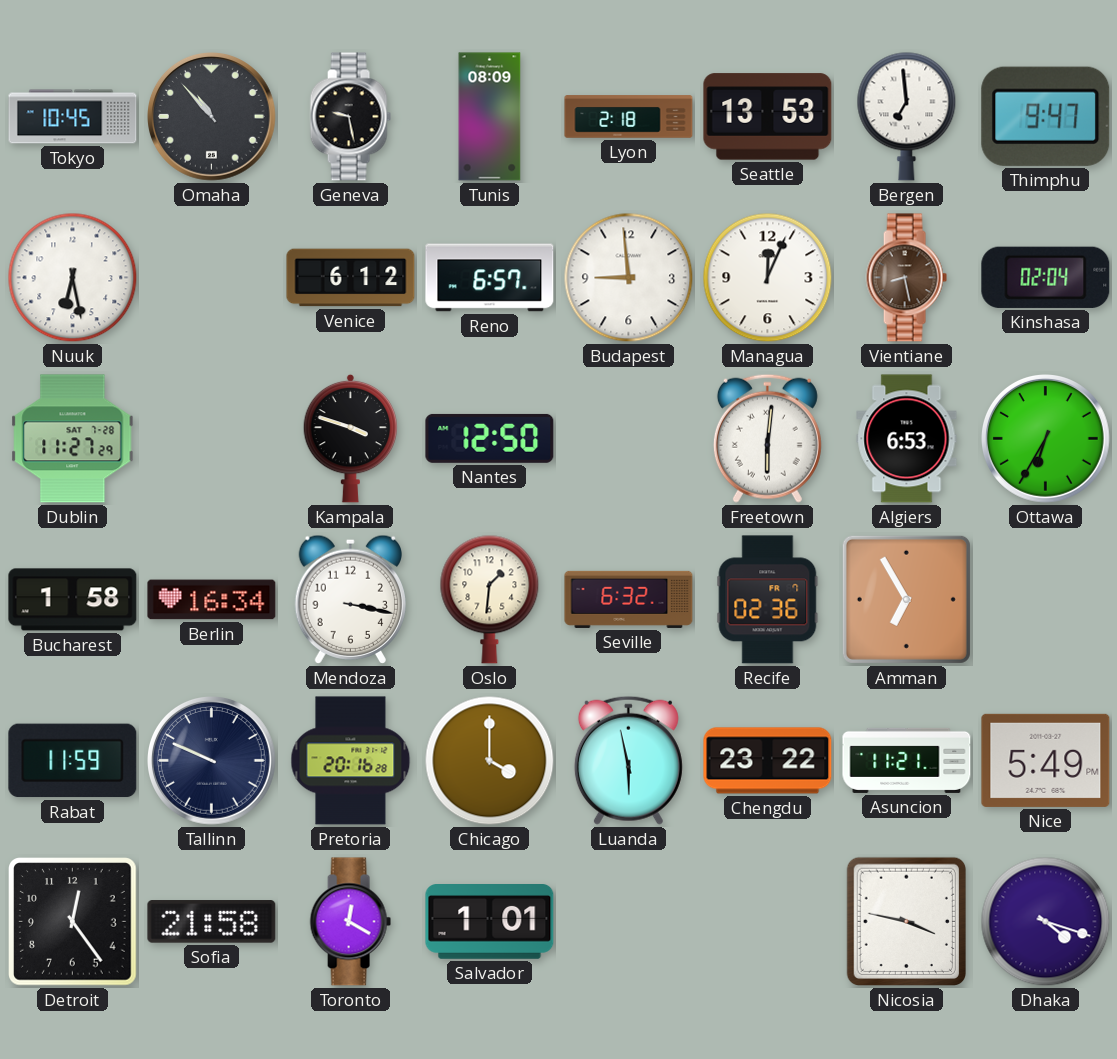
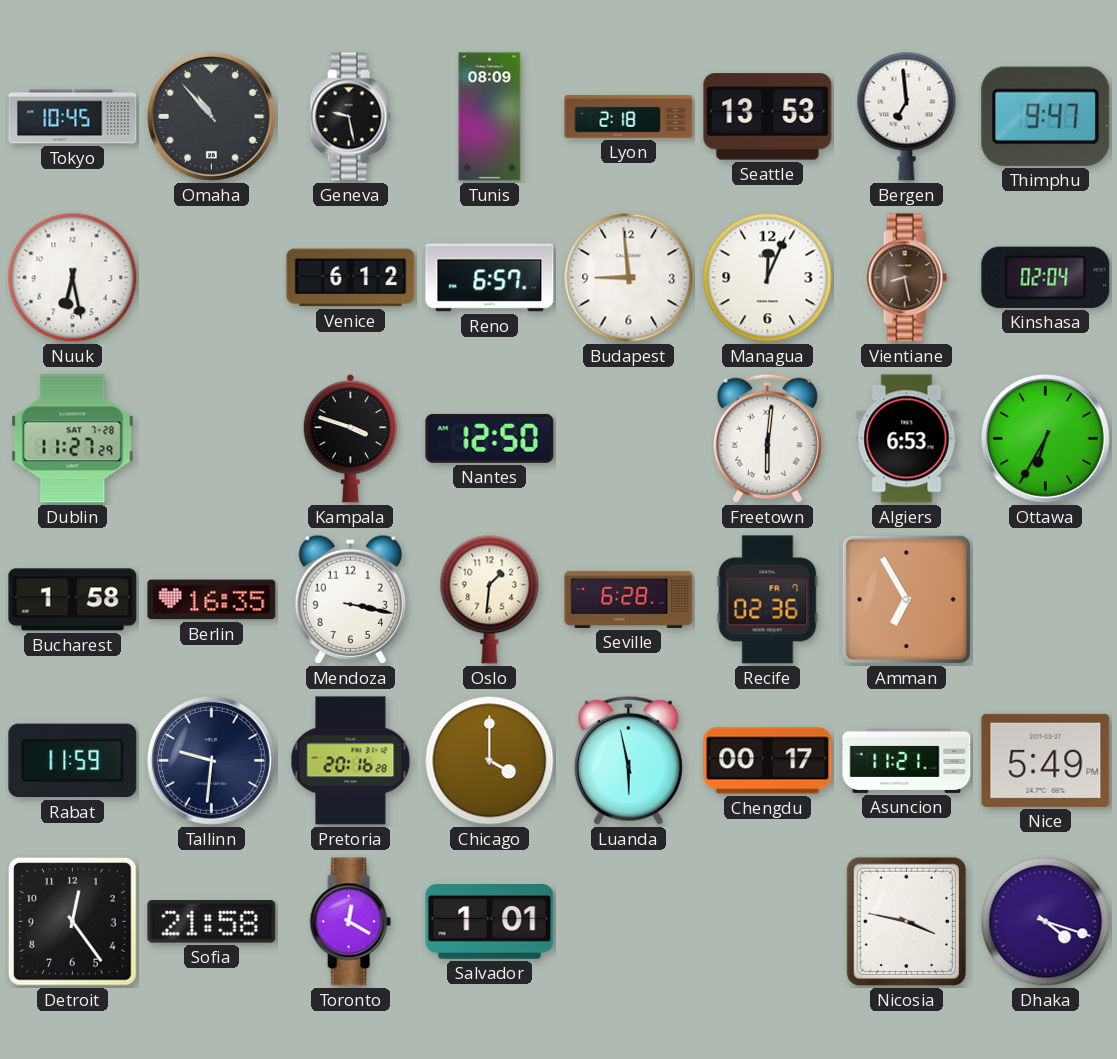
Berlin: 16:34 -> 16:35
Seville: 6:32 -> 6:28
Tallinn: 9:49 -> 9:31
Chengdu: 23:22 -> 00:17
